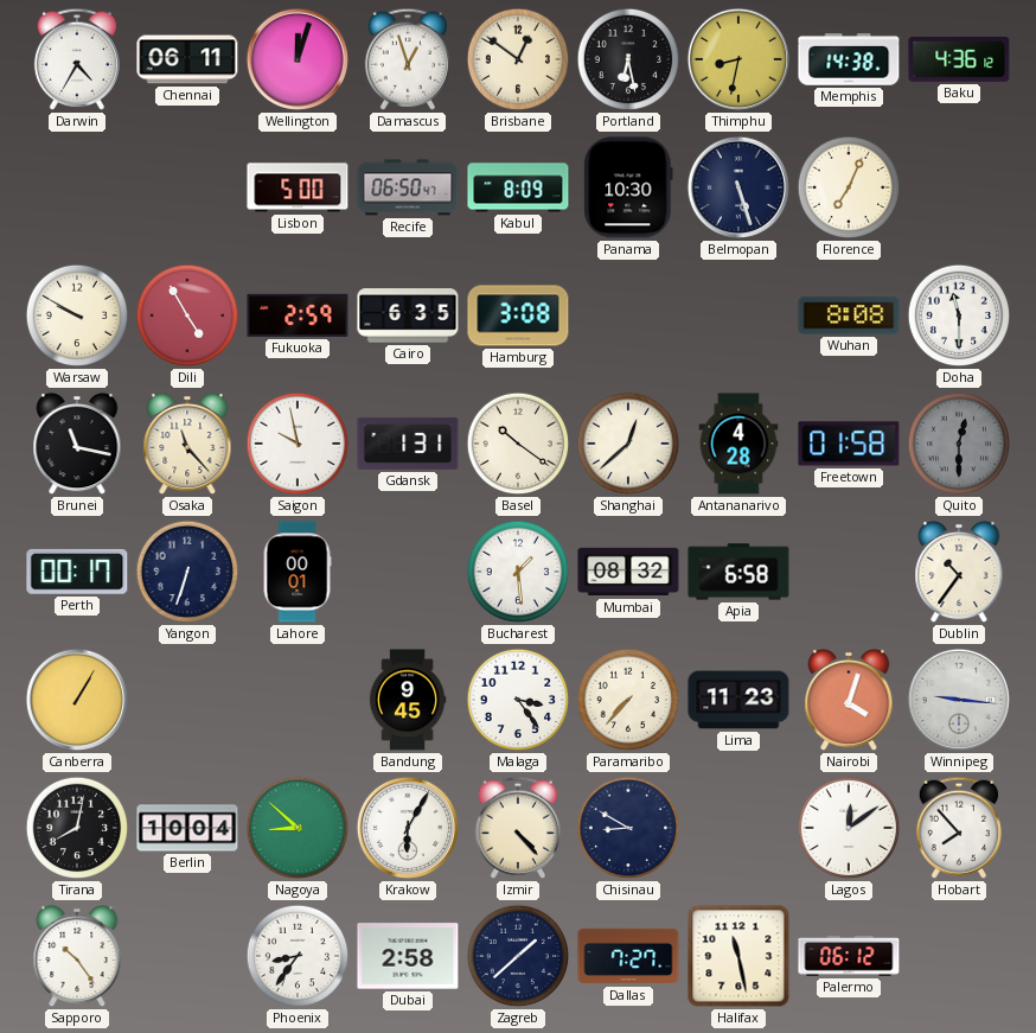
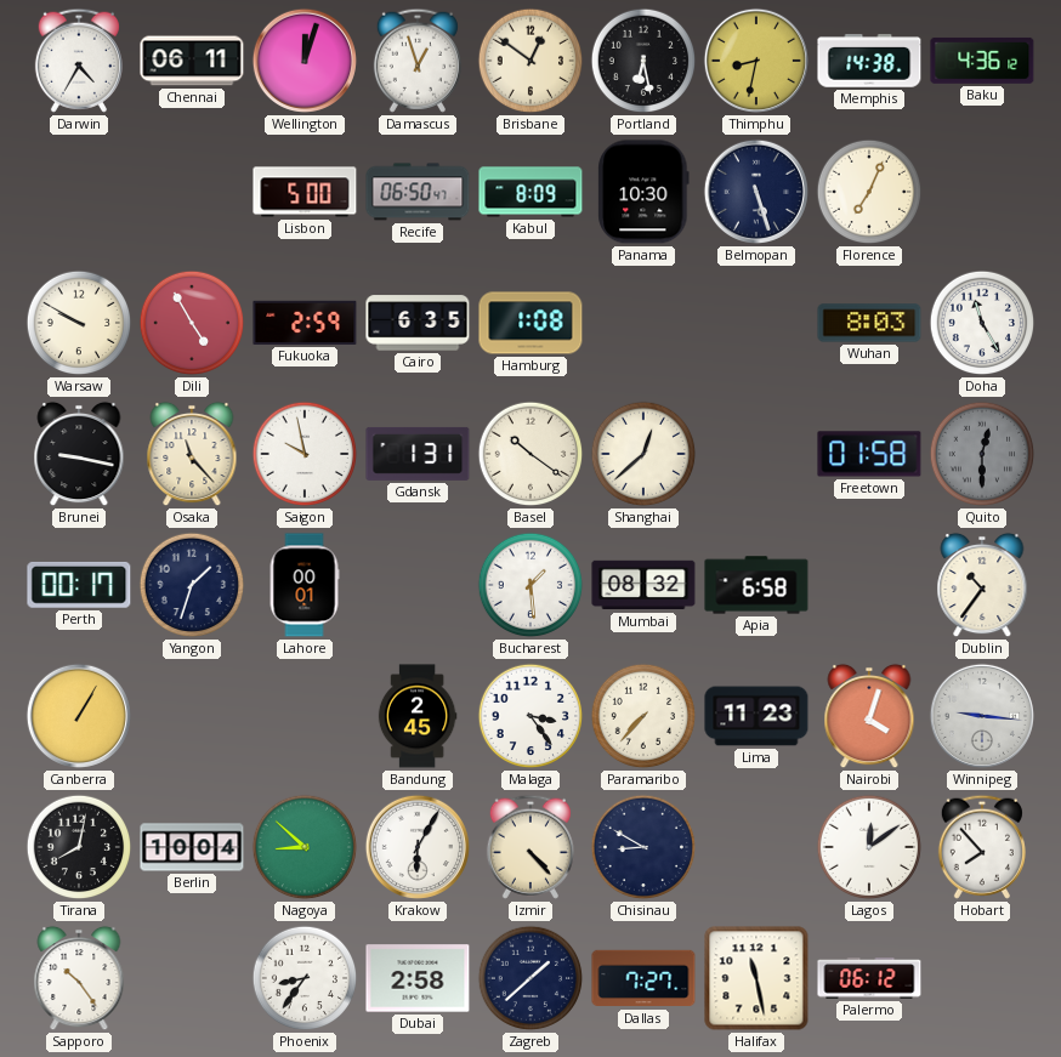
Hamburg: 3:08 -> 1:08
Wuhan: 8:08 -> 8:03
Doha: 11:30 -> 11:25
Brunei: 11:17 -> 9:17
Antananarivo: 4:28 -> none
Yangon: 6:33 -> 1:33
Bandung: 9:45 -> 2:45
